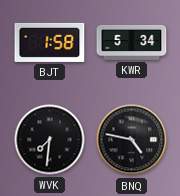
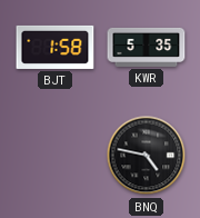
KWR: 5:34 -> 5:35
WVK: 7:31 -> none
